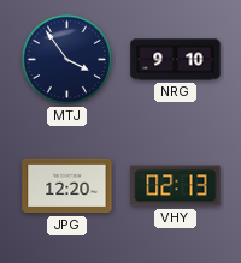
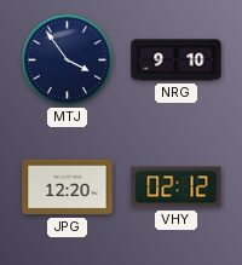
VHY: 02:13 -> 02:12
